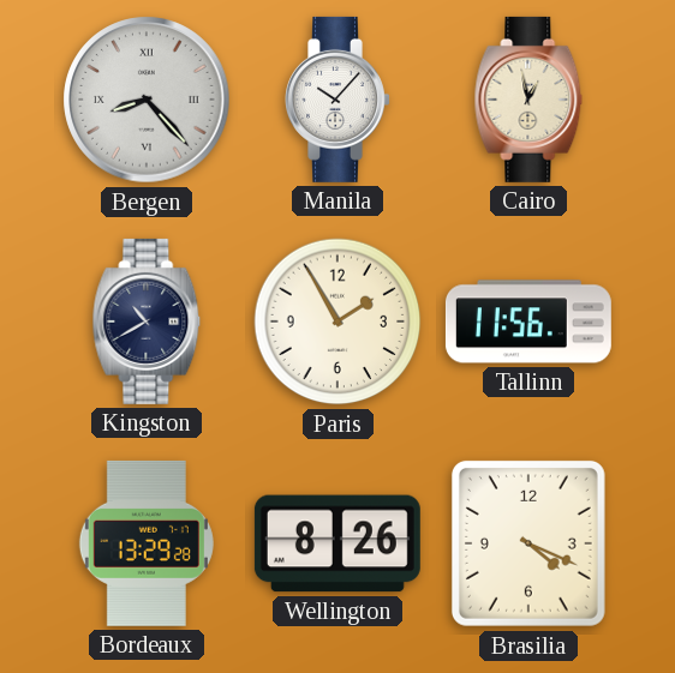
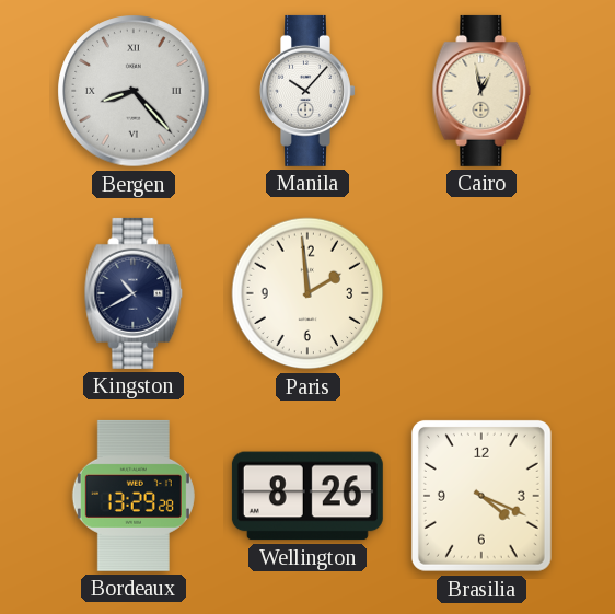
Paris: 1:55 -> 1:59
Tallinn: 11:56 -> none
